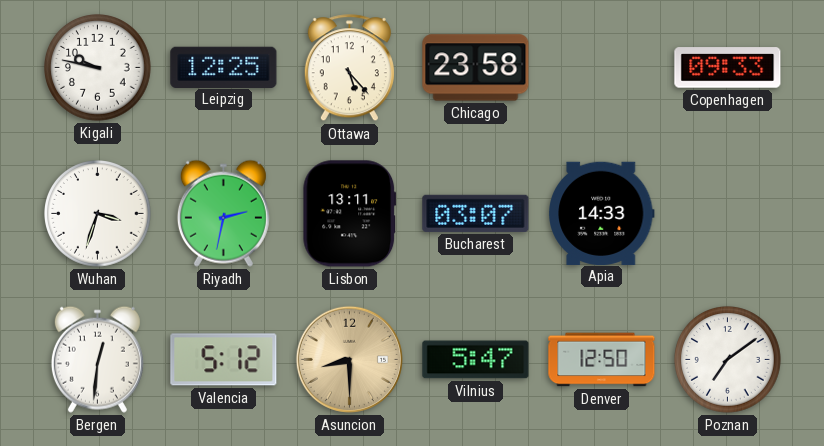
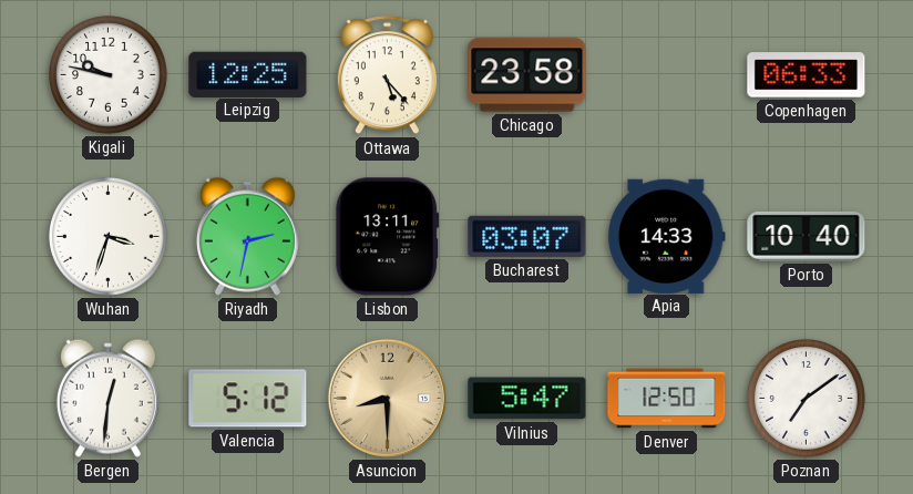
Copenhagen: 09:33 -> 06:33
Porto: none -> 10:40
